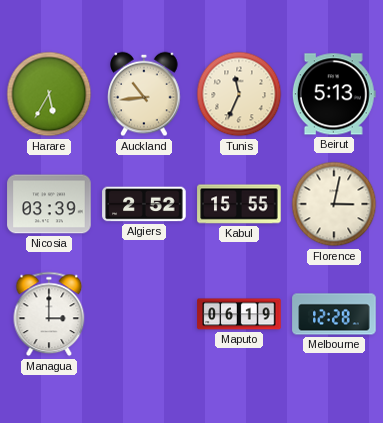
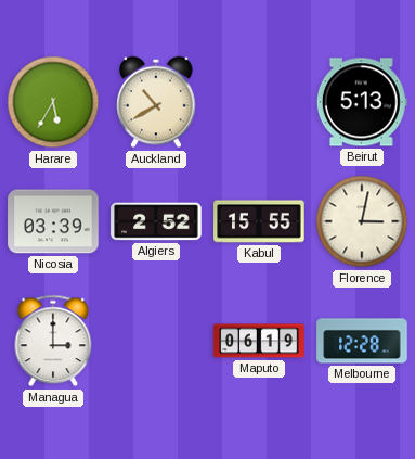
Auckland: 10:44 -> 10:40
Tunis: 11:34 -> none
